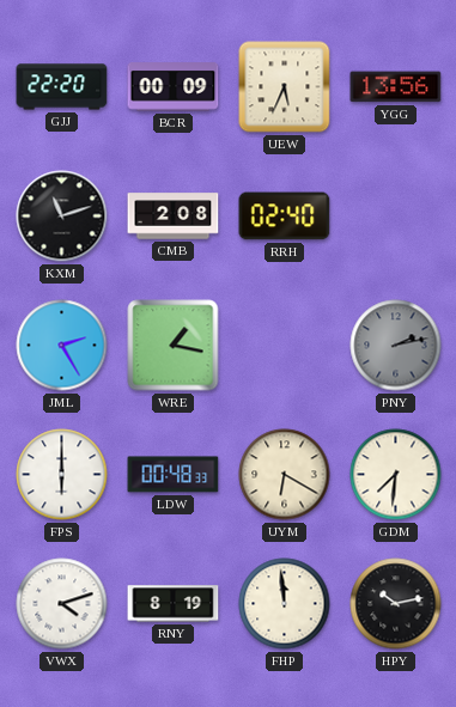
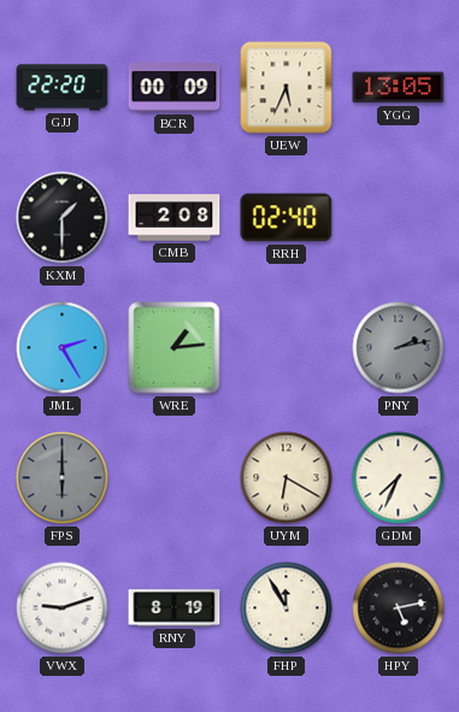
YGG: 13:56 -> 13:05
KXM: 11:12 -> 1:30
WRE: 1:17 -> 1:14
FPS dial: white -> grey
LDW: 00:48 -> none
GDM: 7:31 -> 7:34
VWX: 4:12 -> 9:12
FHP: 11:59 -> 11:55
HPY: 10:13 -> 5:13
